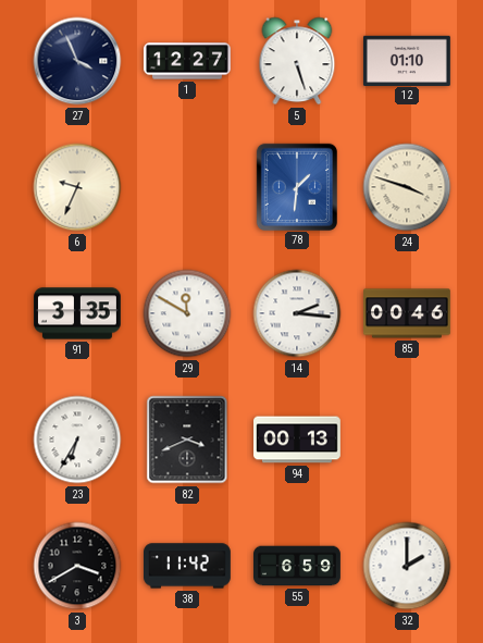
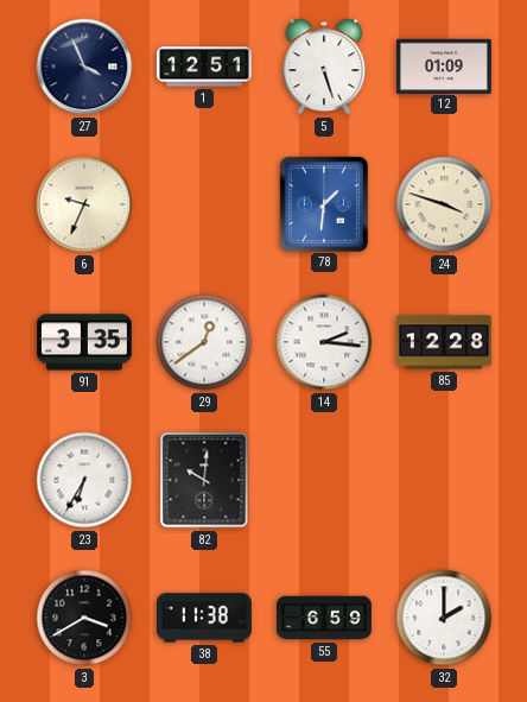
1: 12:27 -> 12:51
12: 01:10 -> 01:09
29: 11:50 -> 12:39
85: 00:46 -> 12:28
82: 3:41 -> 10:01
94: 00:13 -> none
38: 11:42 -> 11:38
